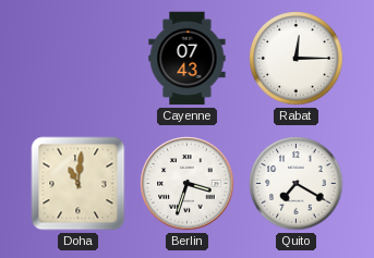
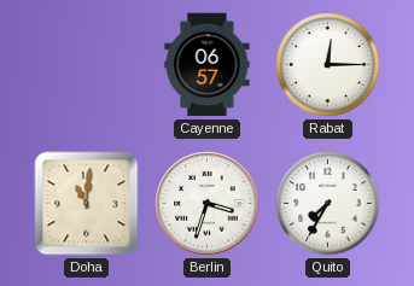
Cayenne: 07:43 -> 06:57
Quito: 7:20 -> 7:35
